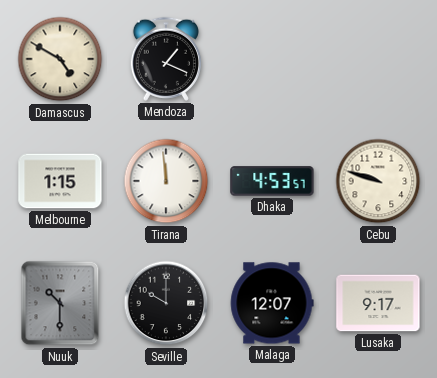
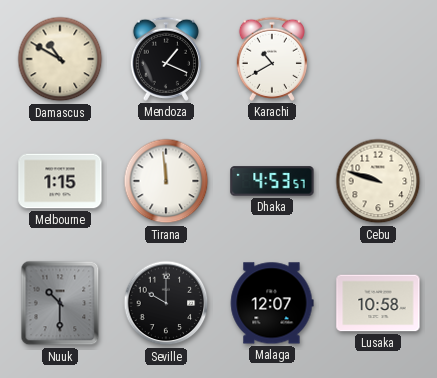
Damascus: 4:50 -> 10:50
Karachi: none -> 10:40
Lusaka: 9:17 -> 10:58
